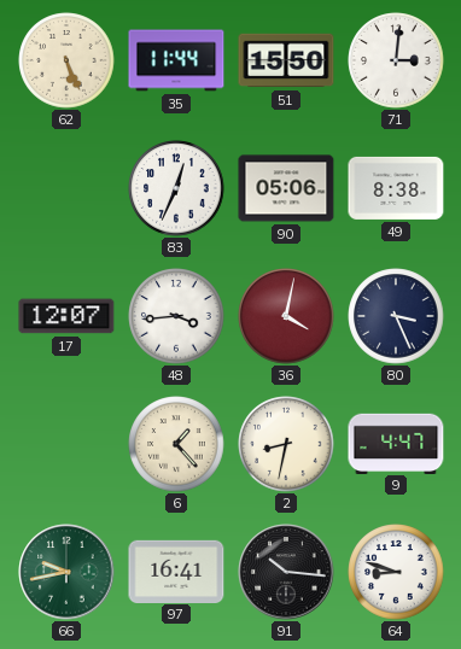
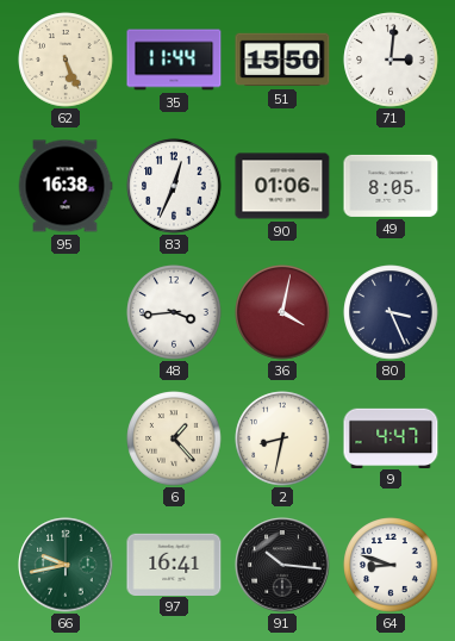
95: none -> 16:38
90: 05:06 -> 01:06
49: 8:38 -> 8:05
17: 12:07 -> none
